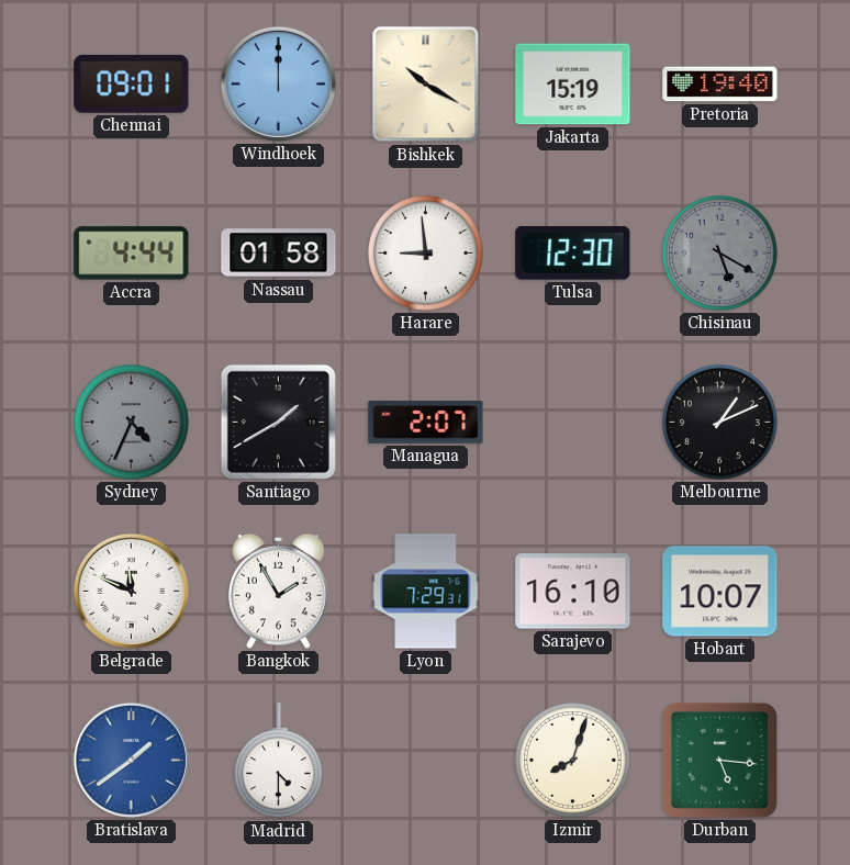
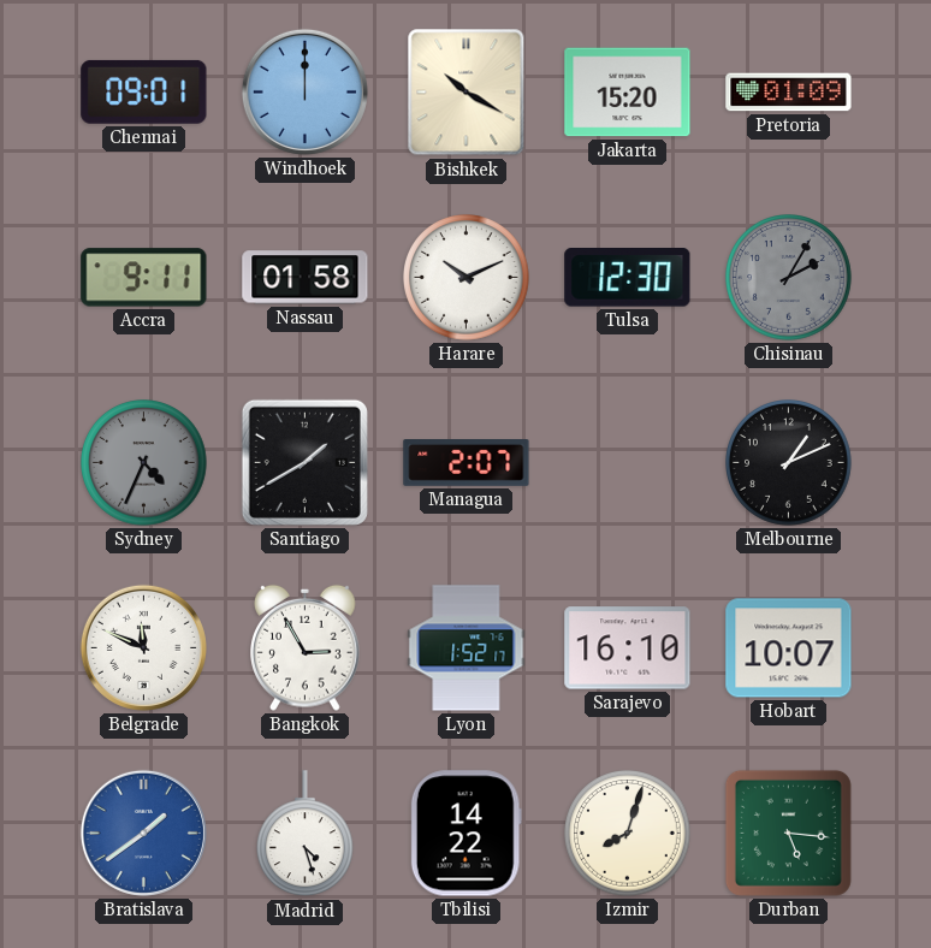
Jakarta: 15:19 -> 15:20
Pretoria: 19:40 -> 01:09
Accra: 4:44 -> 9:11
Harare: 8:59 -> 10:11
Chisinau: 5:20 -> 2:05
Bangkok: 1:55 -> 2:55
Lyon: 7:29 -> 1:52
Madrid: 4:30 -> 4:27
Tbilisi: none -> 14:22
